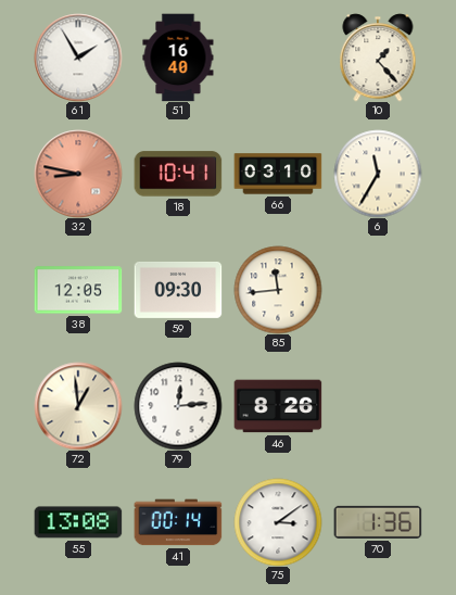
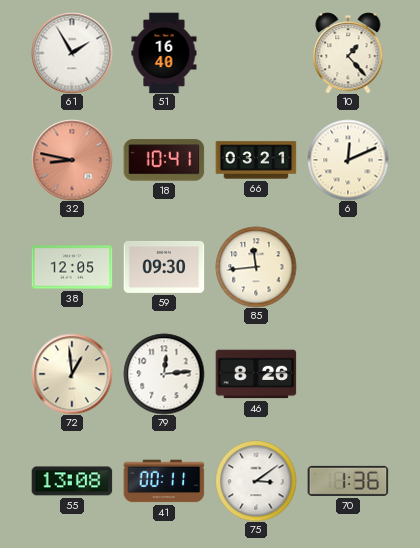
66: 03:10 -> 03:21
6: 11:35 -> 12:11
41: 00:14 -> 00:11
